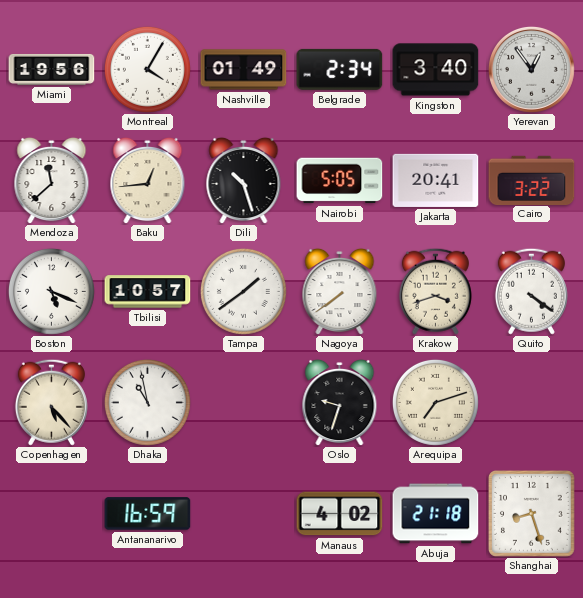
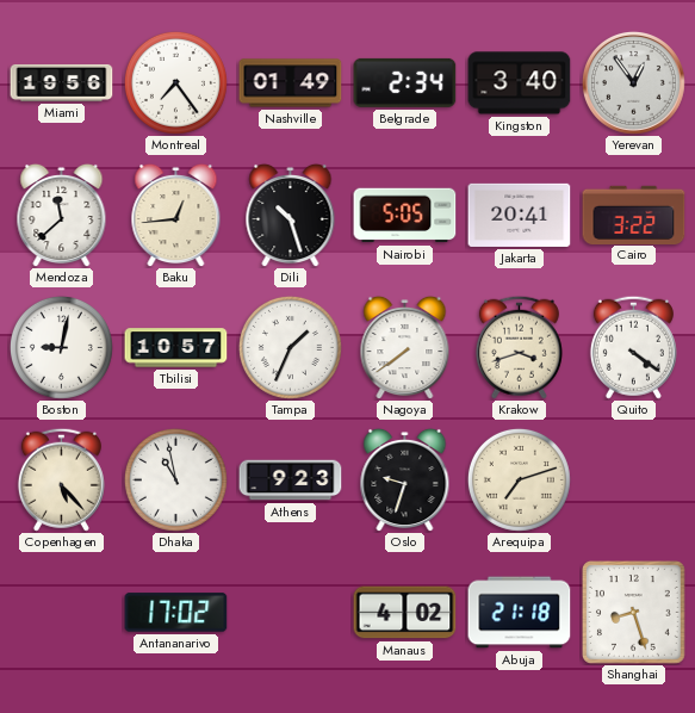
Montreal: 4:05 -> 7:24
Boston: 5:19 -> 9:02
Tampa: 1:39 -> 1:34
Athens: none -> 9:23
Antananarivo: 16:59 -> 17:02
